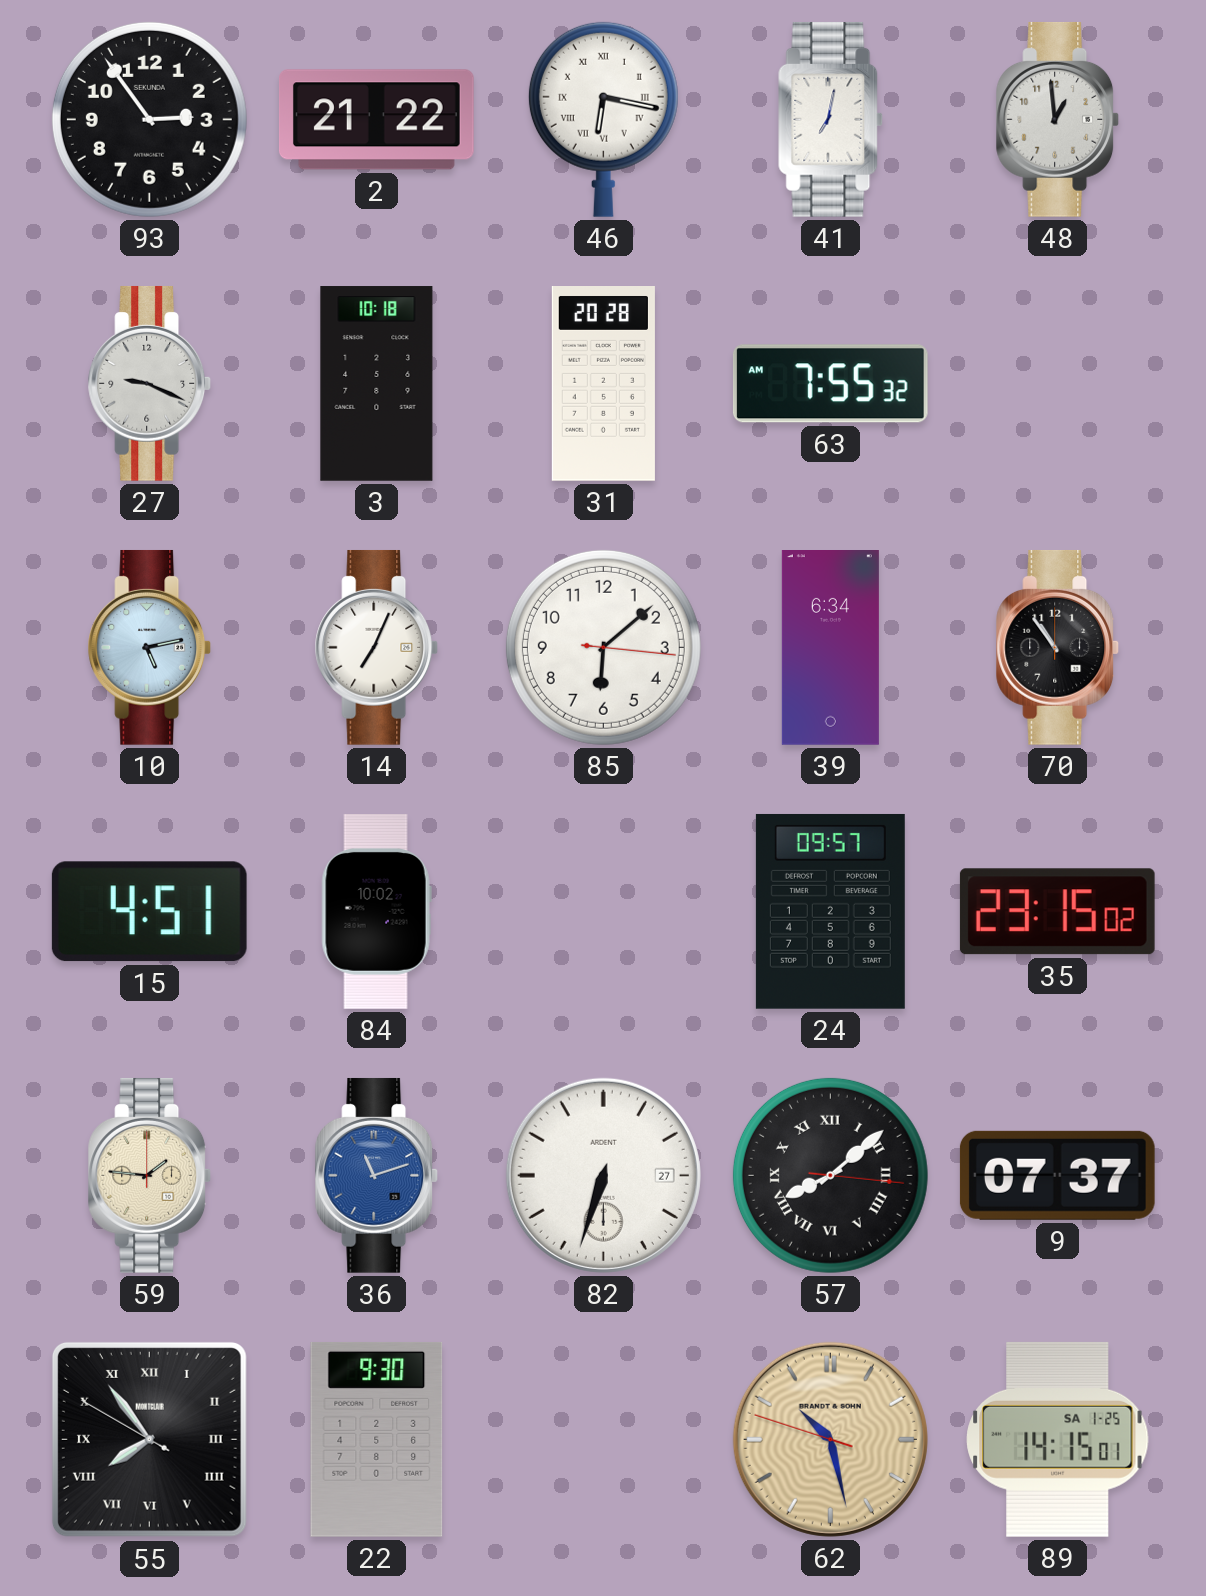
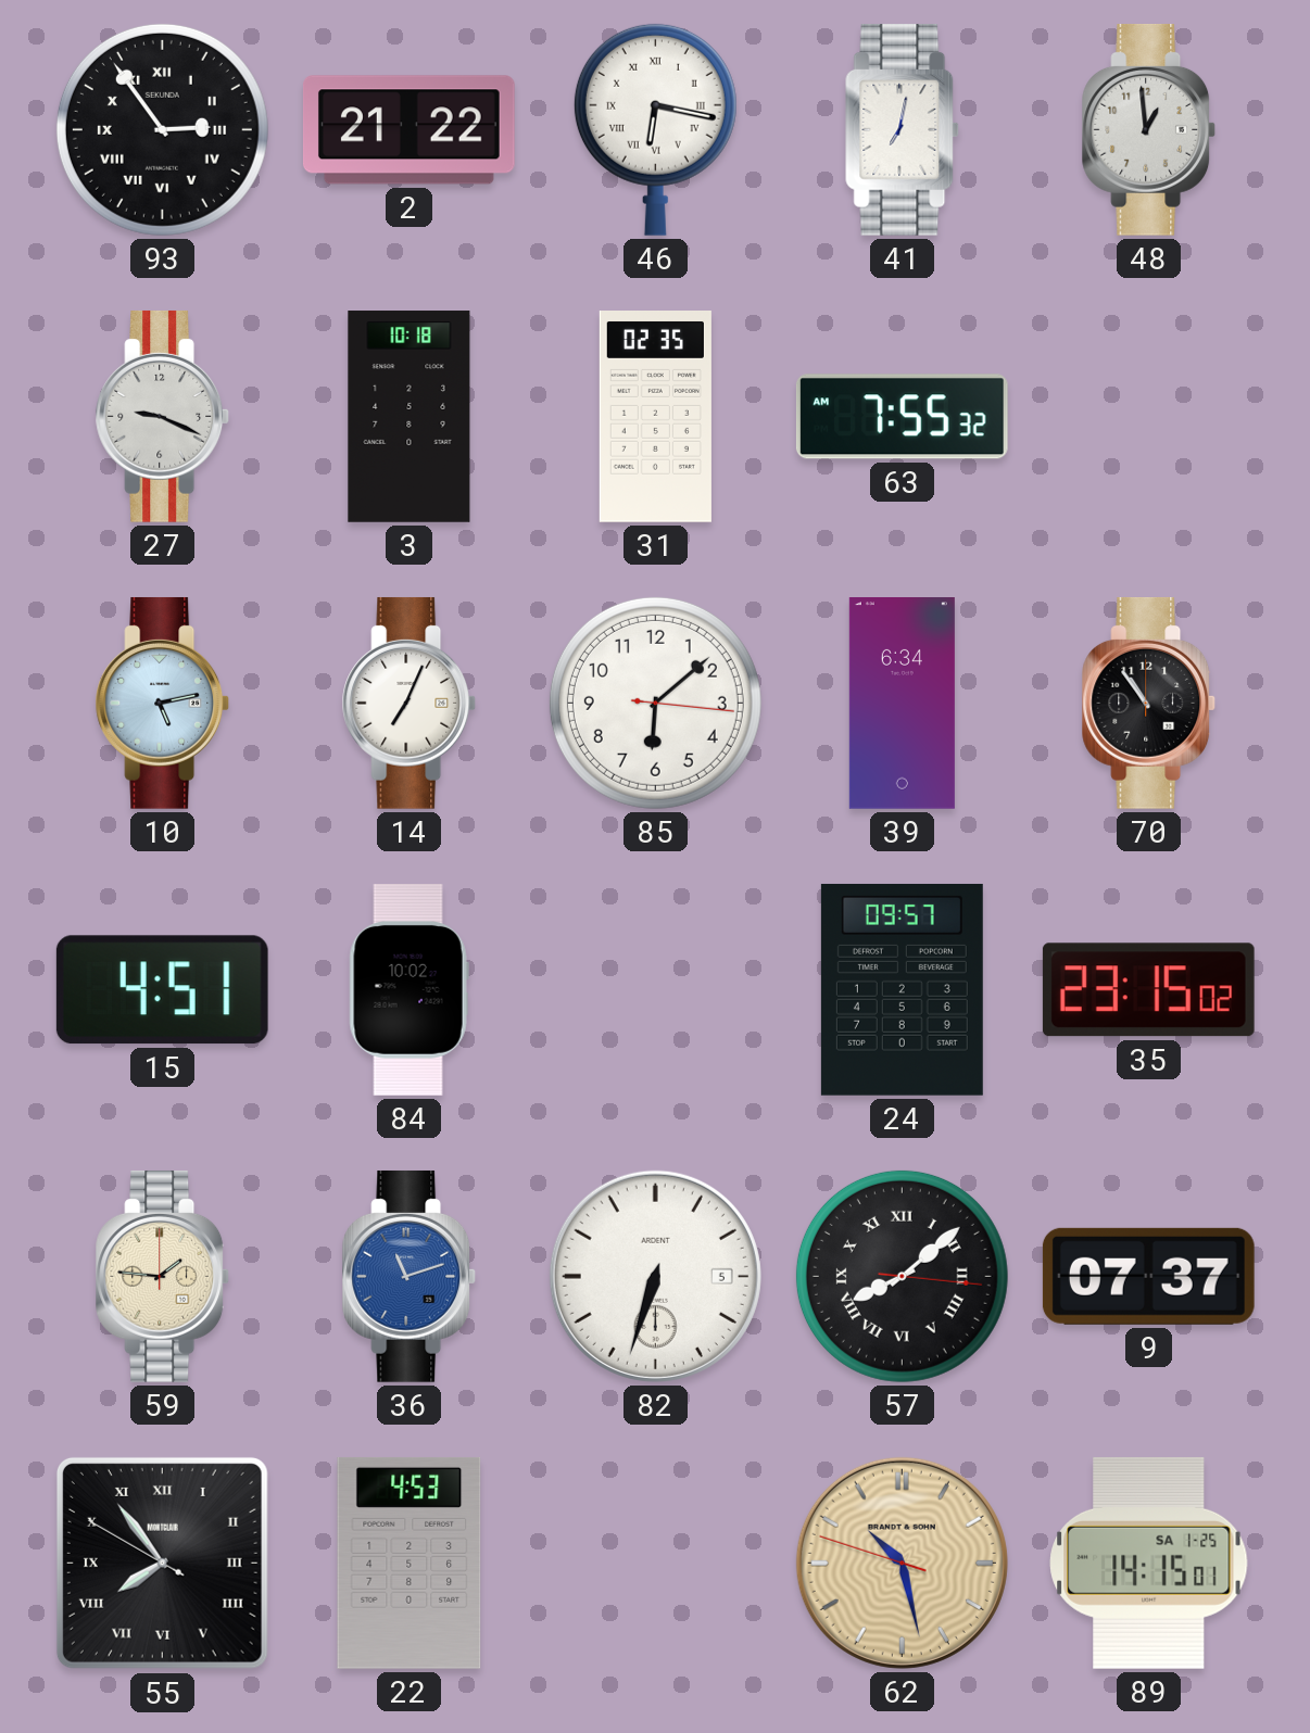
93 numerals: Arabic -> Roman
31: 20:28 -> 02:35
82 date: 27 -> 5
22: 9:30 -> 4:53
